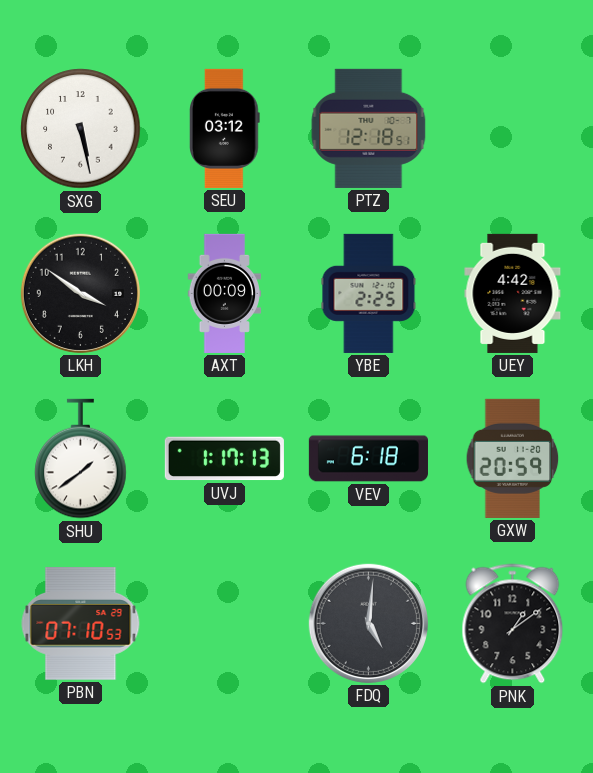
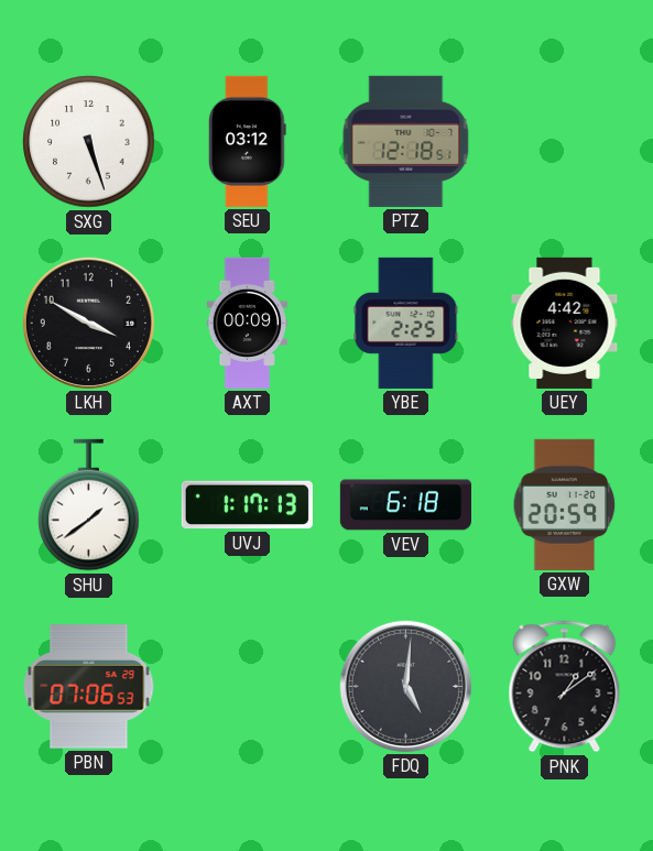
SXG: 5:28 -> 5:27
LKH: 3:51 -> 3:50
PBN: 07:10 -> 07:06
